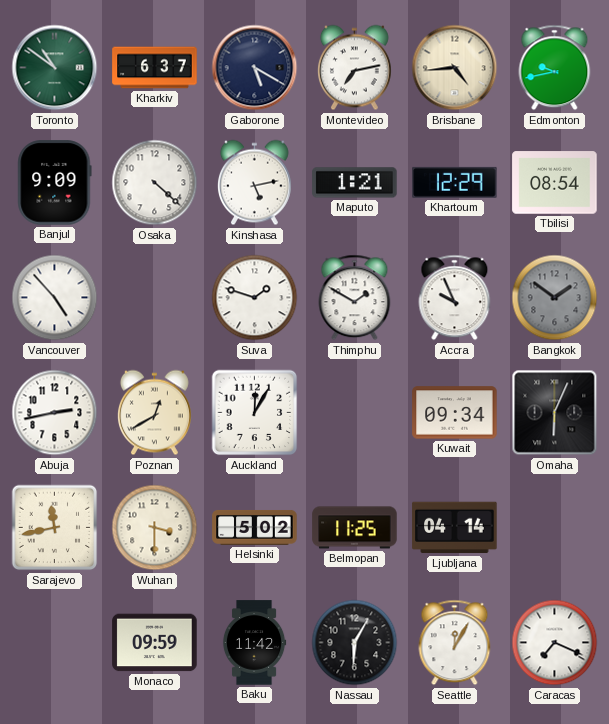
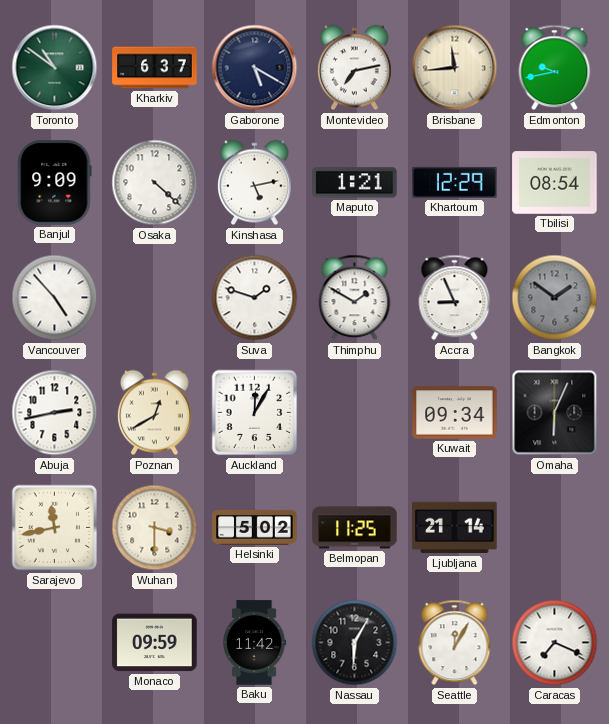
Brisbane: 4:44 -> 11:44
Accra: 9:56 -> 8:56
Ljubljana: 04:14 -> 21:14
